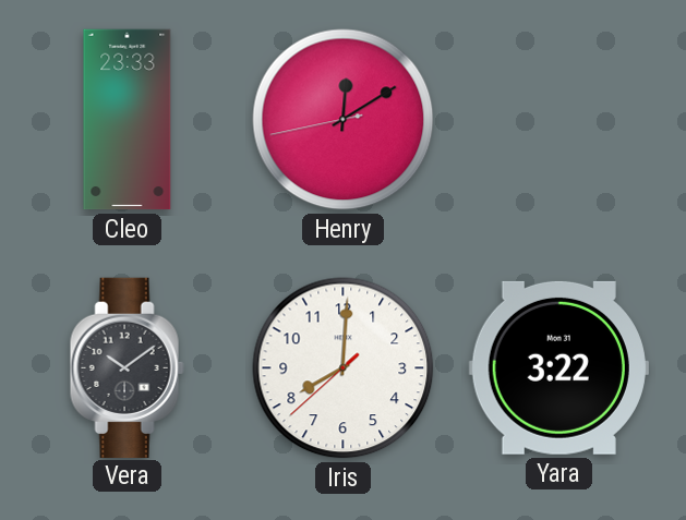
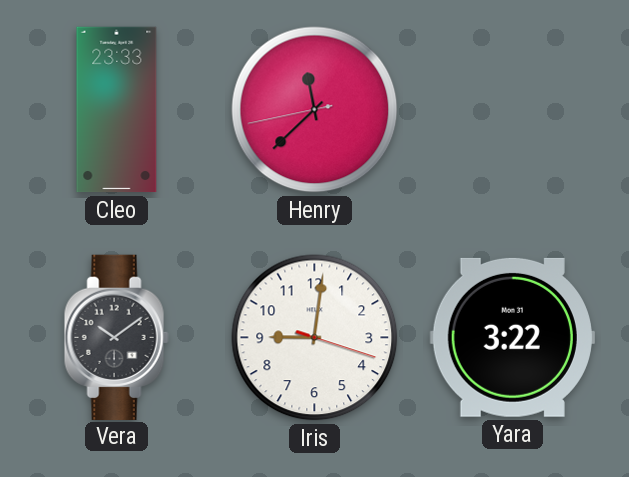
Henry: 12:09 -> 11:37
Iris: 8:00 -> 9:01
